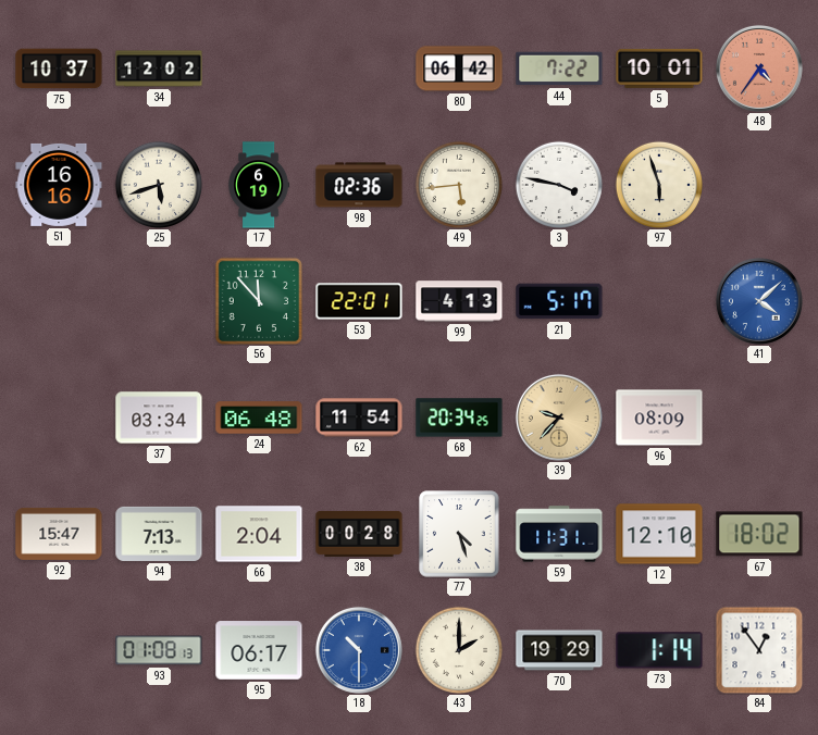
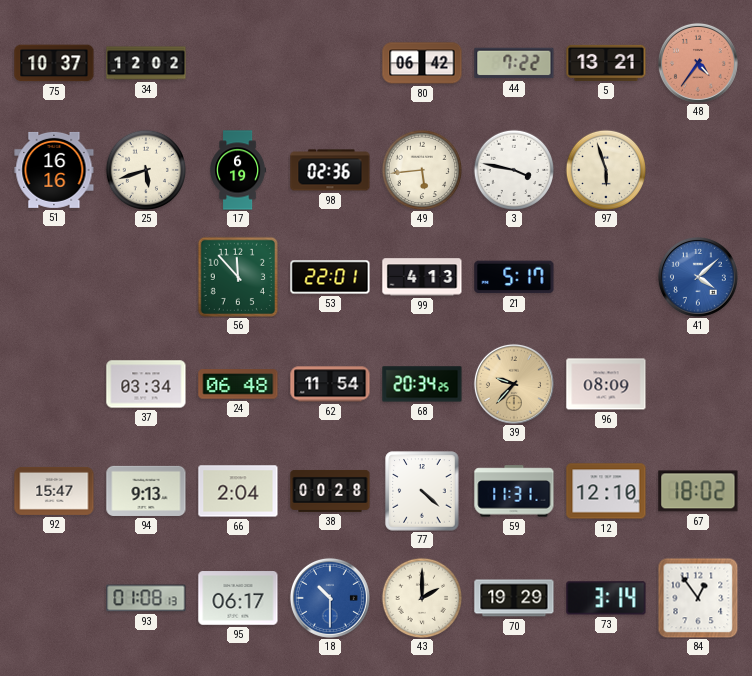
5: 10:01 -> 13:21
94: 7:13 -> 9:13
77: 4:27 -> 4:22
73: 1:14 -> 3:14
